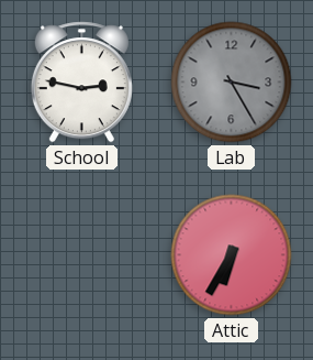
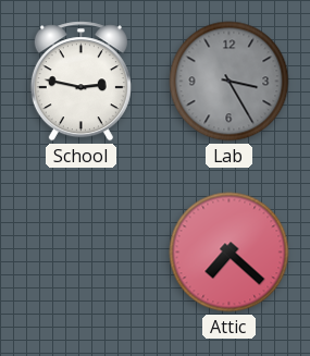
Attic: 6:35 -> 7:22
